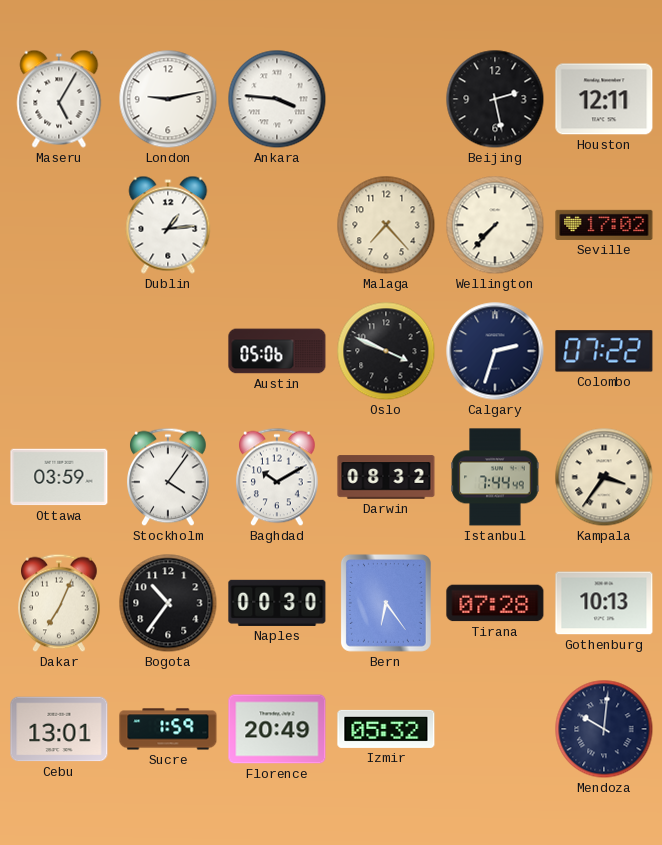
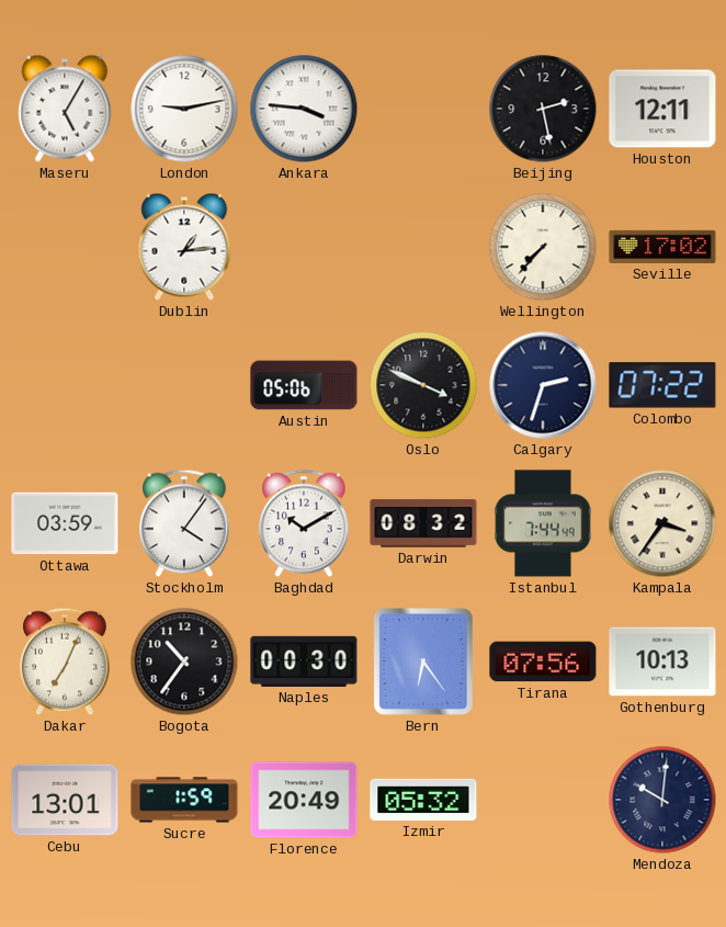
Malaga: 7:23 -> none
Tirana: 07:28 -> 07:56
